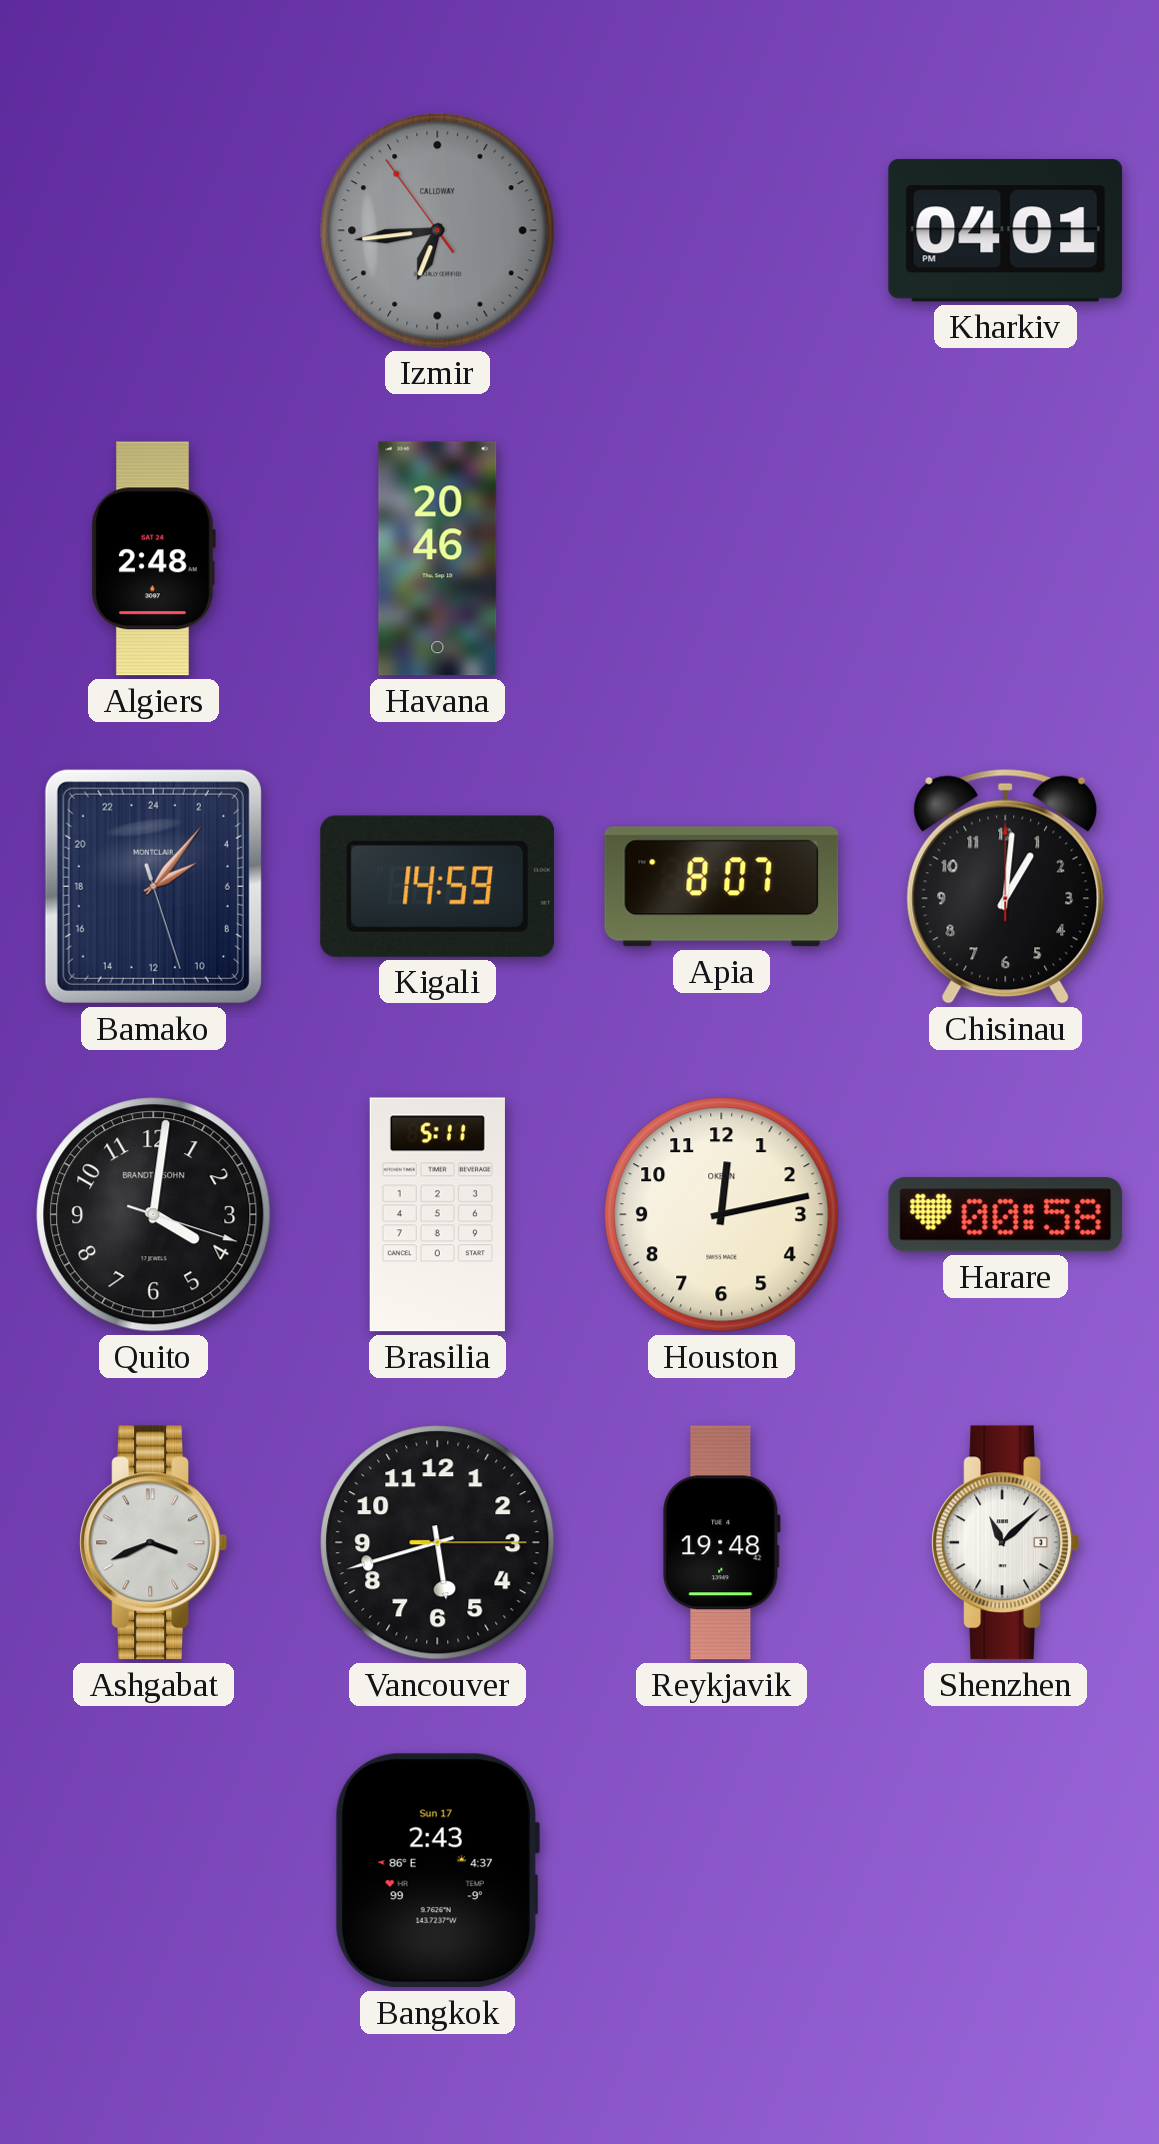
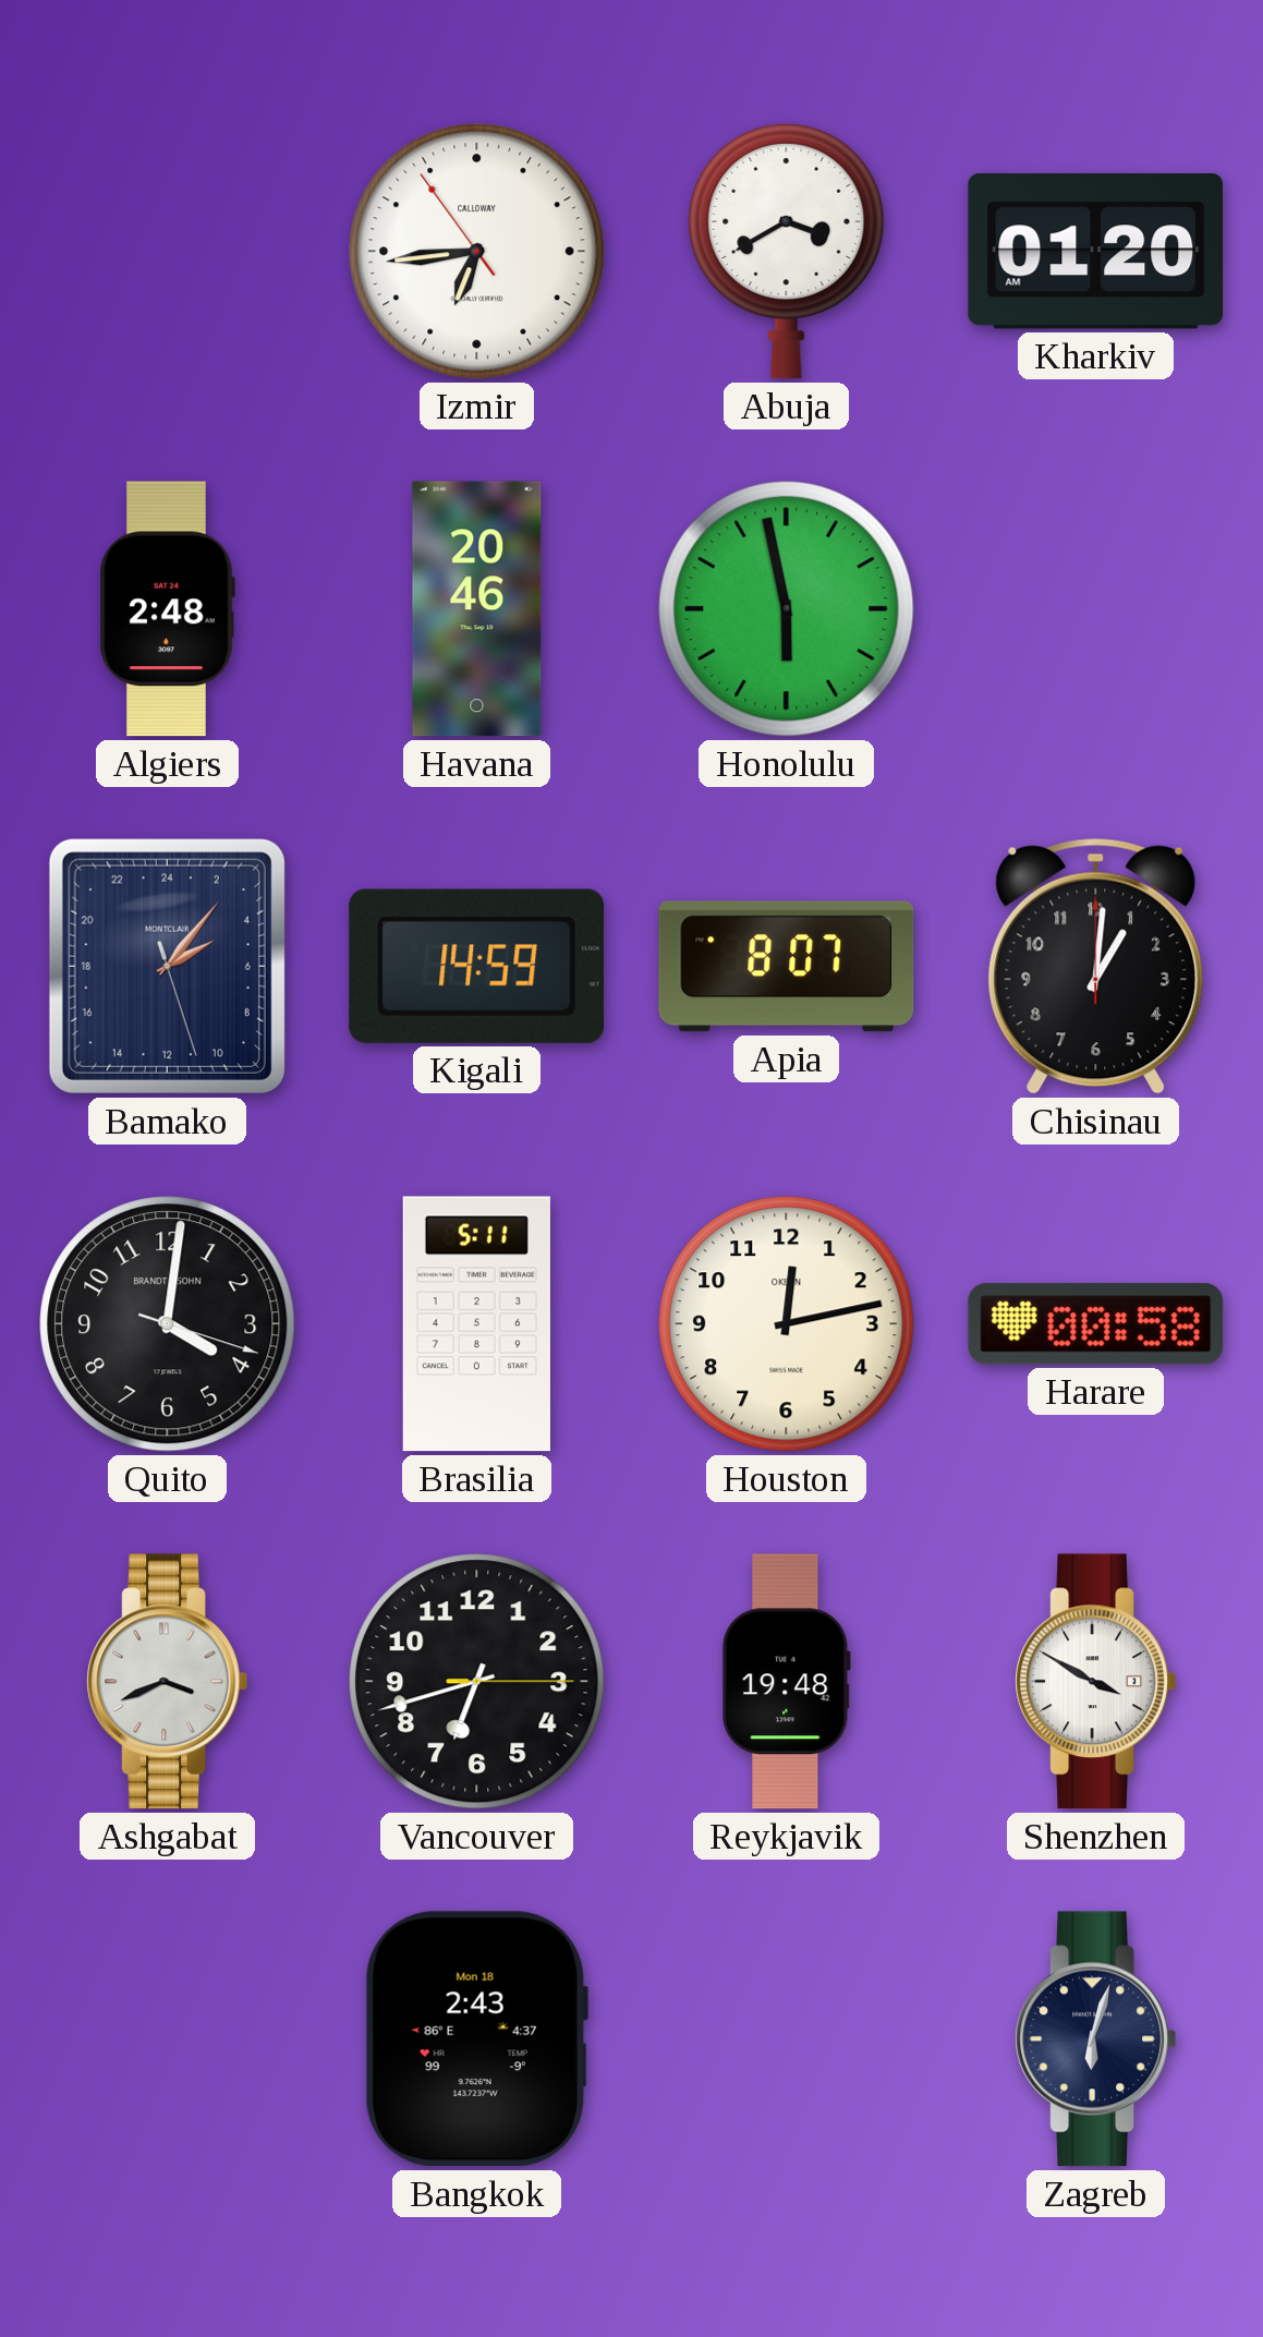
Izmir dial: grey -> white
Abuja: none -> 3:40
Kharkiv: 04:01 -> 01:20
Honolulu: none -> 5:58
Vancouver: 5:42 -> 6:42
Shenzhen: 11:08 -> 3:50
Bangkok date: Sun 17 -> Mon 18
Zagreb: none -> 6:03
